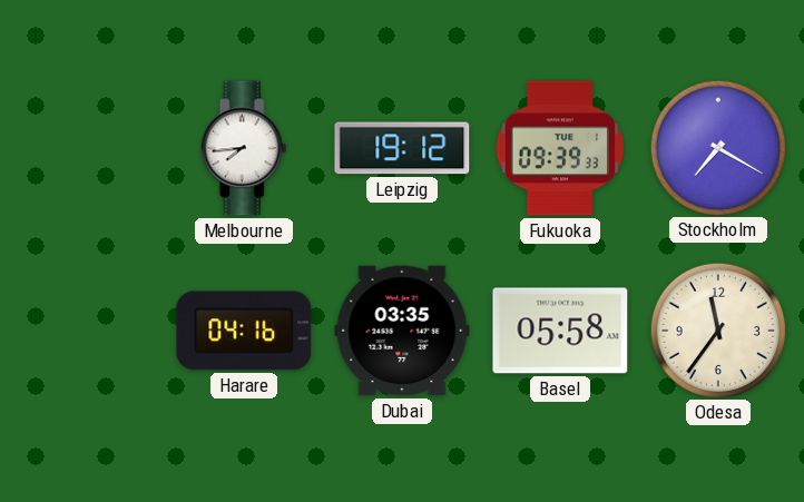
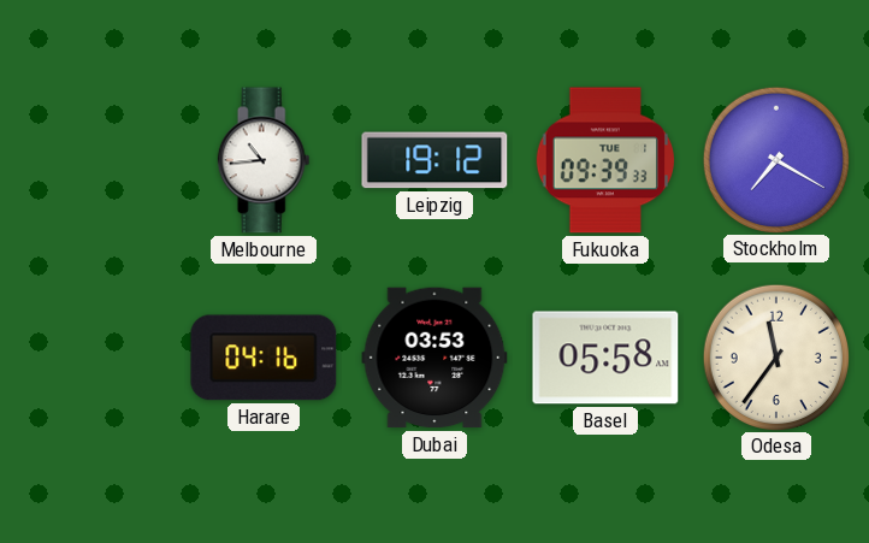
Melbourne: 7:44 -> 10:44
Dubai: 03:35 -> 03:53
